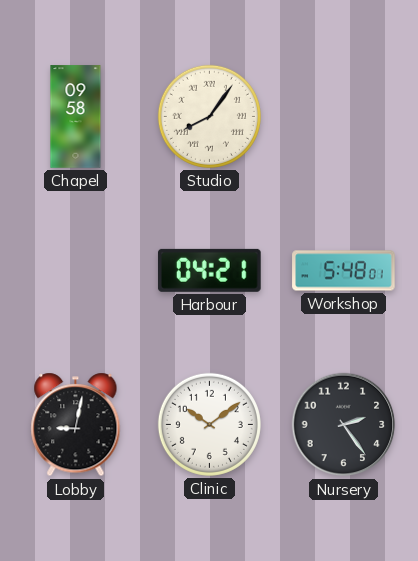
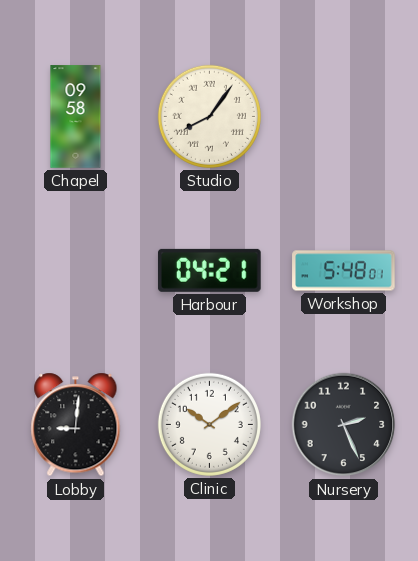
Lobby: 9:02 -> 9:01
Nursery: 2:24 -> 2:26
